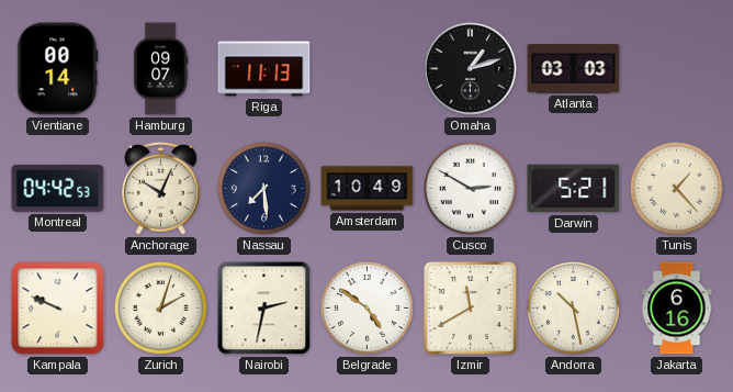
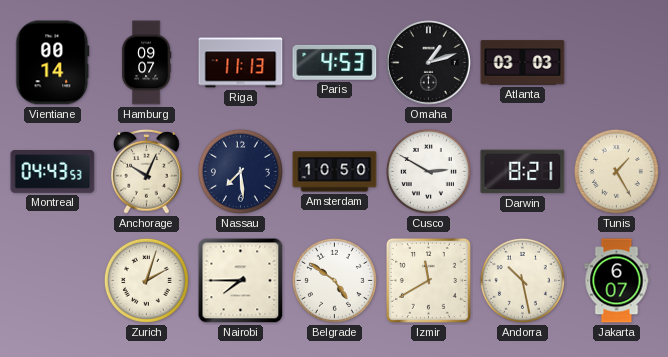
Paris: none -> 4:53
Montreal: 04:42 -> 04:43
Amsterdam: 10:49 -> 10:50
Darwin: 5:21 -> 8:21
Tunis: 1:23 -> 1:25
Kampala: 9:49 -> none
Nairobi: 2:32 -> 7:45
Jakarta: 6:16 -> 6:07
